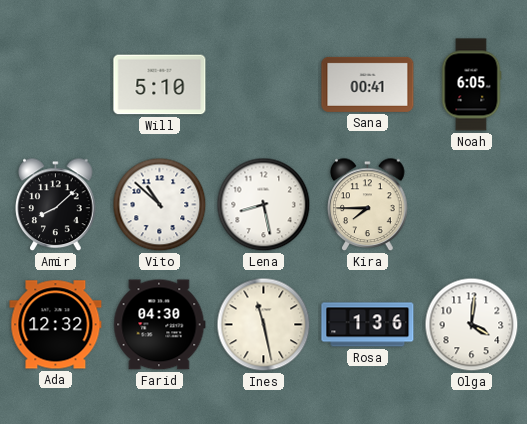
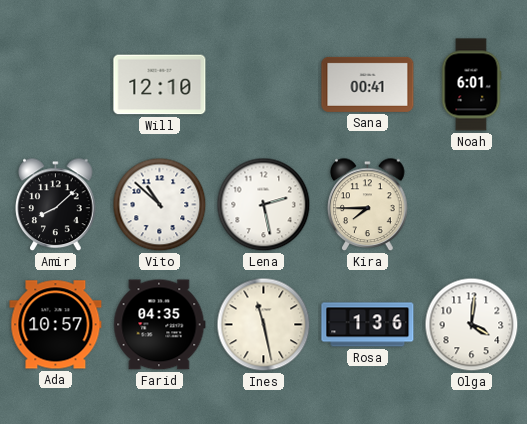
Will: 5:10 -> 12:10
Noah: 6:05 -> 6:01
Lena: 8:28 -> 2:28
Ada: 12:32 -> 10:57
Farid: 04:30 -> 04:35
